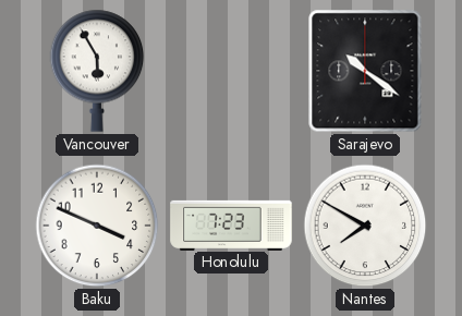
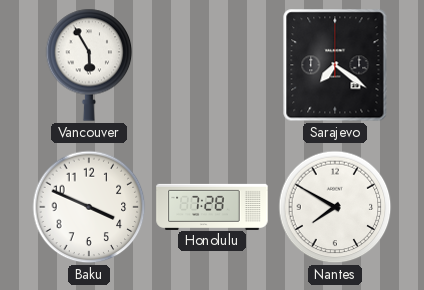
Sarajevo: 10:21 -> 7:21
Honolulu: 7:23 -> 7:28
